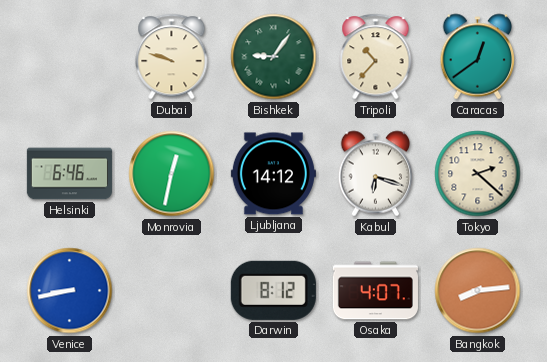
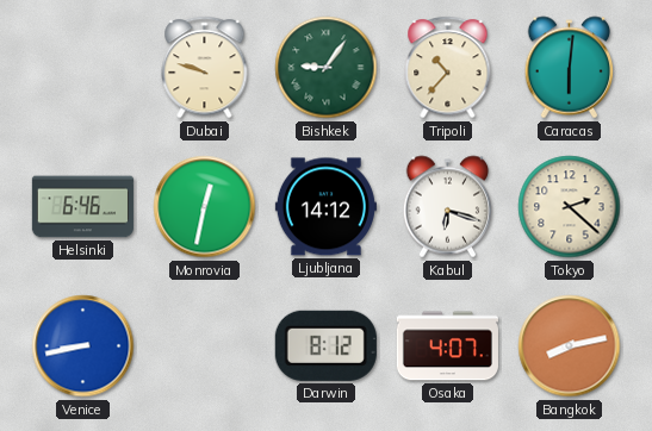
Caracas: 12:39 -> 6:01
Bangkok: 8:14 -> 8:13
